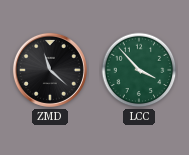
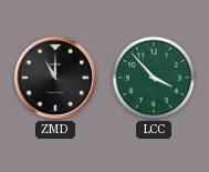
ZMD: 11:22 -> 11:00
